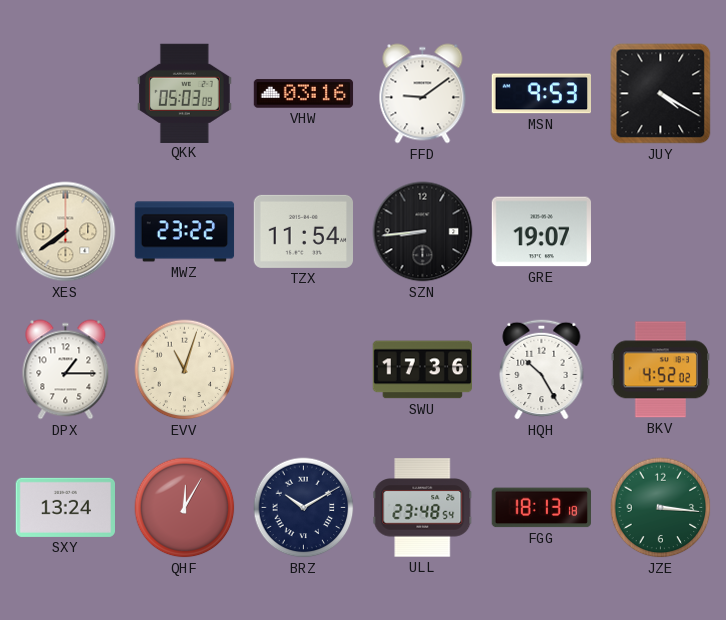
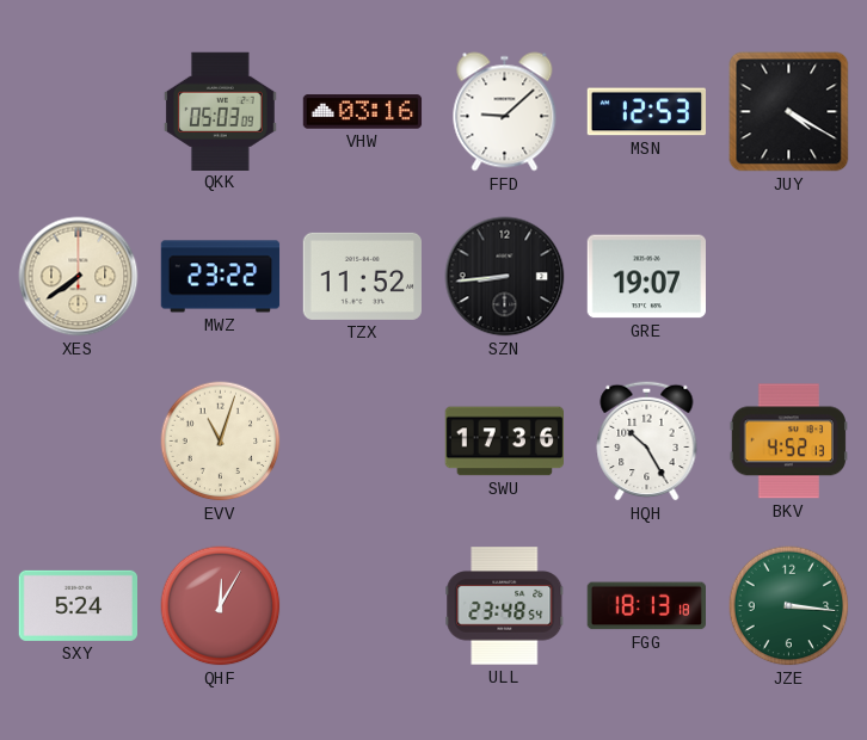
FFD: 9:09 -> 9:08
MSN: 9:53 -> 12:53
TZX: 11:54 -> 11:52
DPX: 1:15 -> none
BKV: 4:52:02 -> 4:52:13
SXY: 13:24 -> 5:24
BRZ: 10:10 -> none
